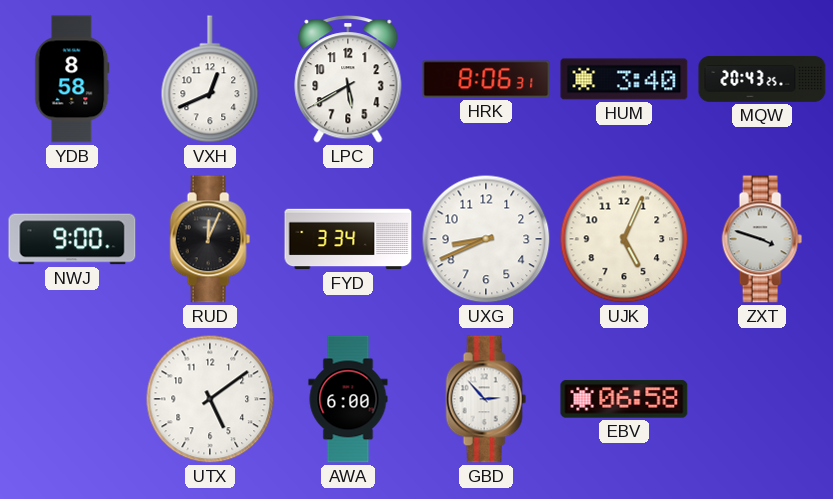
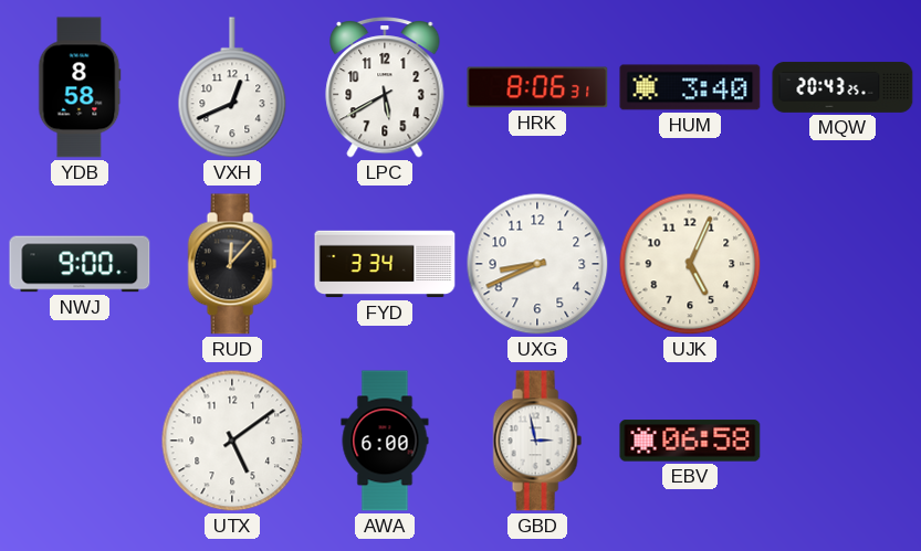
RUD: 12:04 -> 12:07
ZXT: 3:48 -> none
GBD: 2:53 -> 2:58
